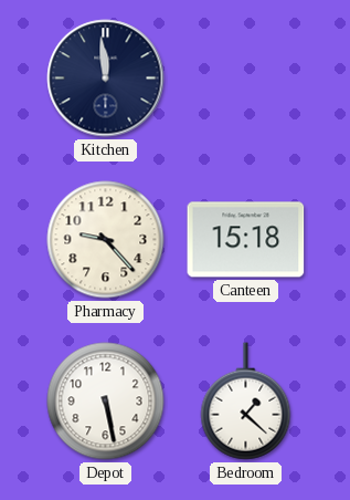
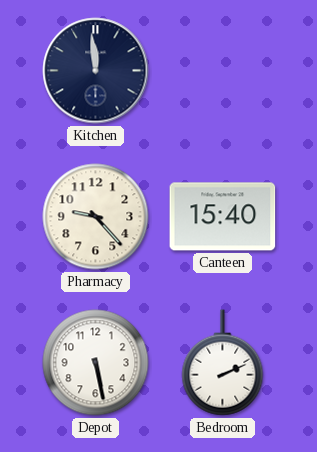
Canteen: 15:18 -> 15:40
Bedroom: 1:22 -> 2:11
